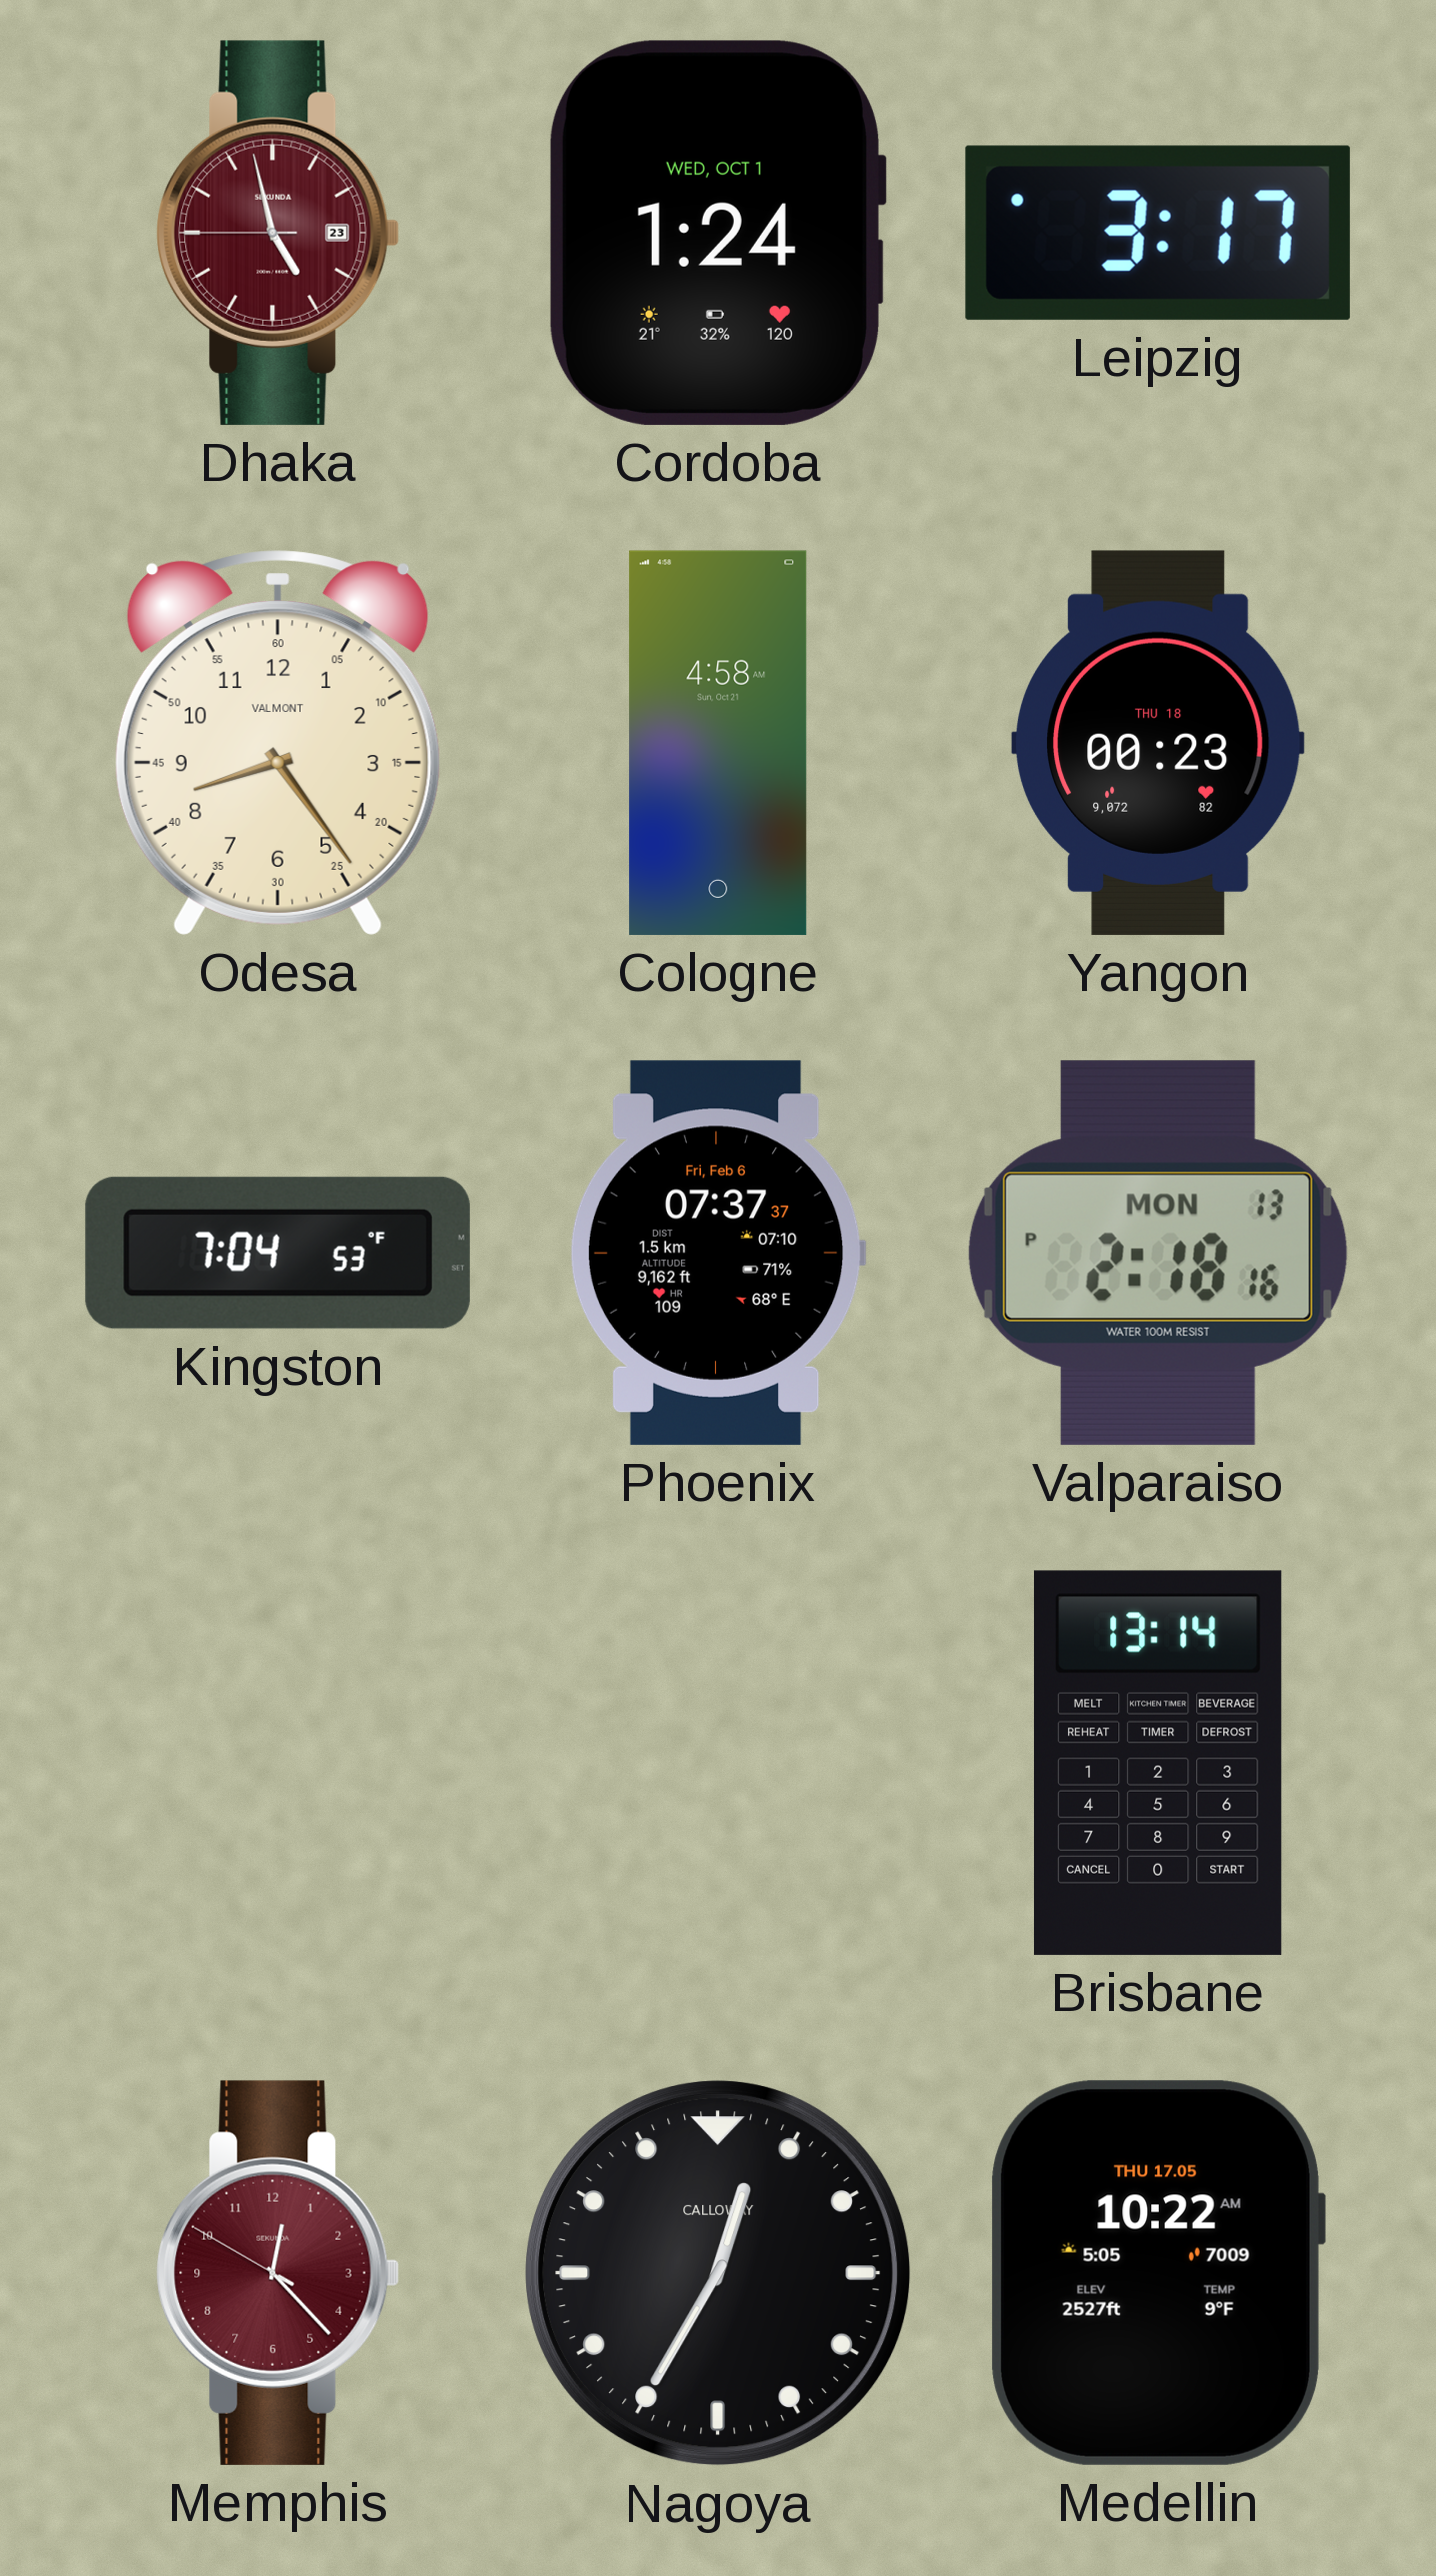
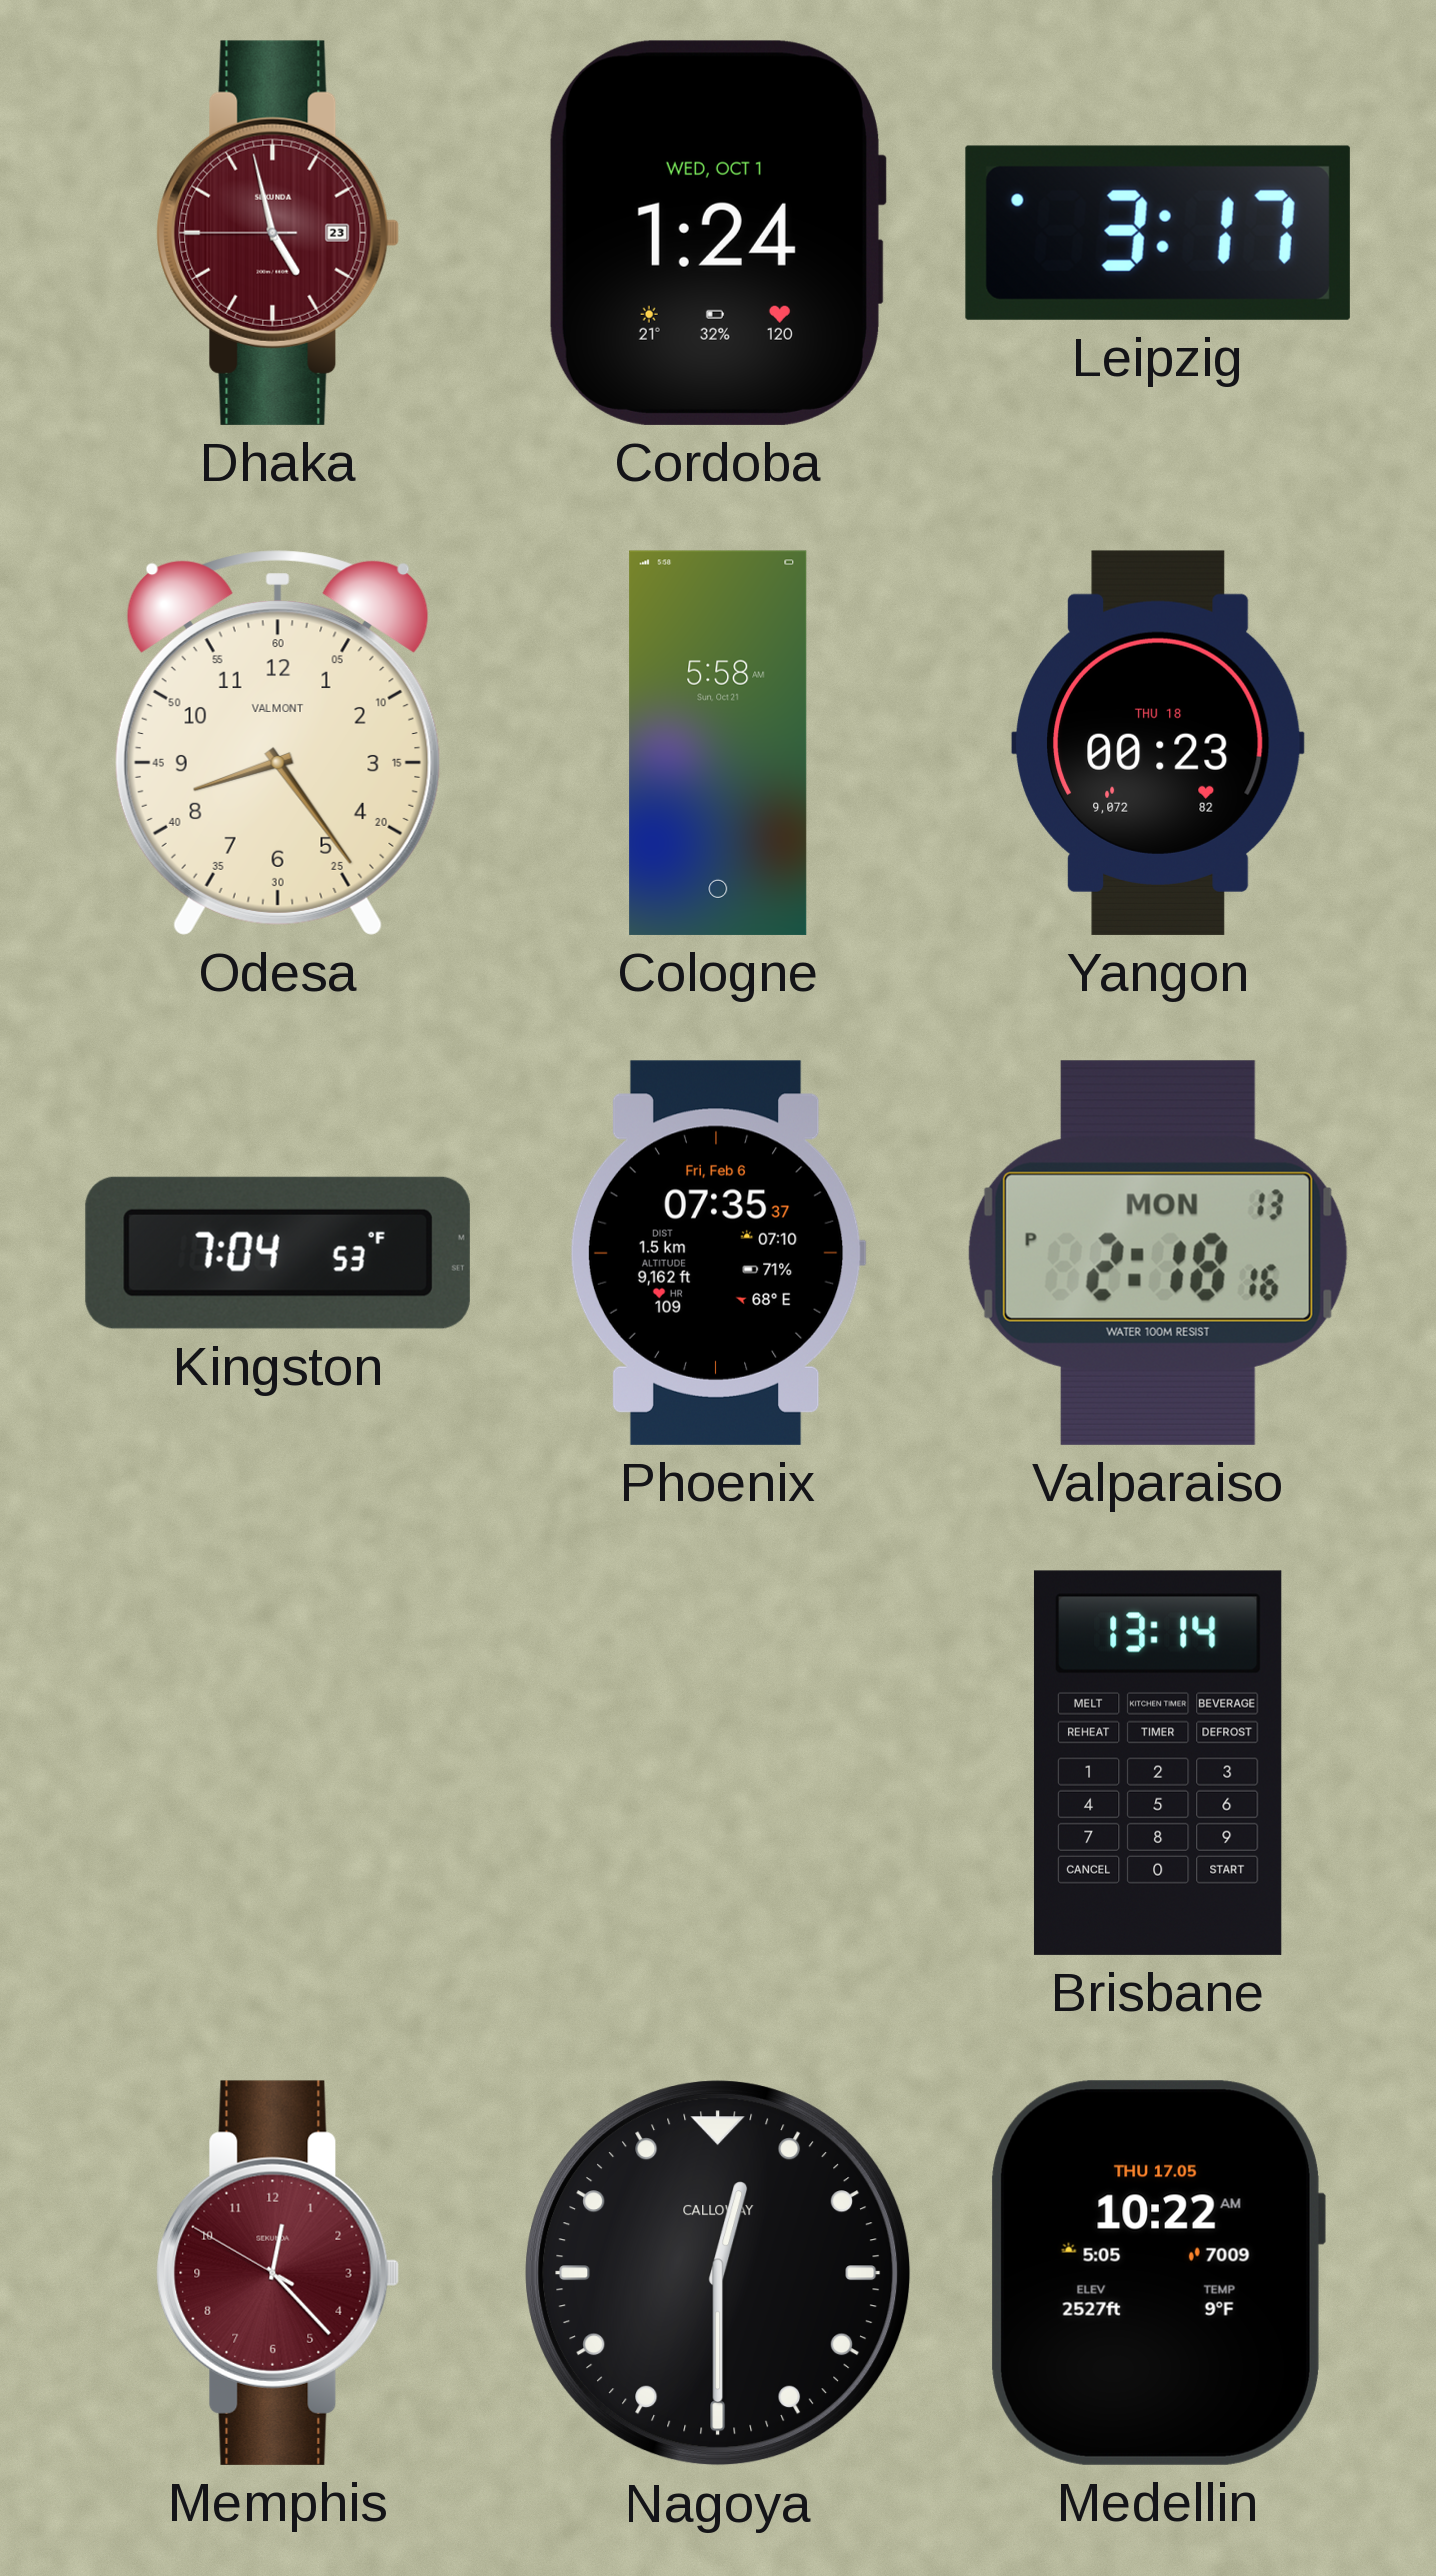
Cologne: 4:58 -> 5:58
Phoenix: 07:37 -> 07:35
Nagoya: 12:35 -> 12:30
